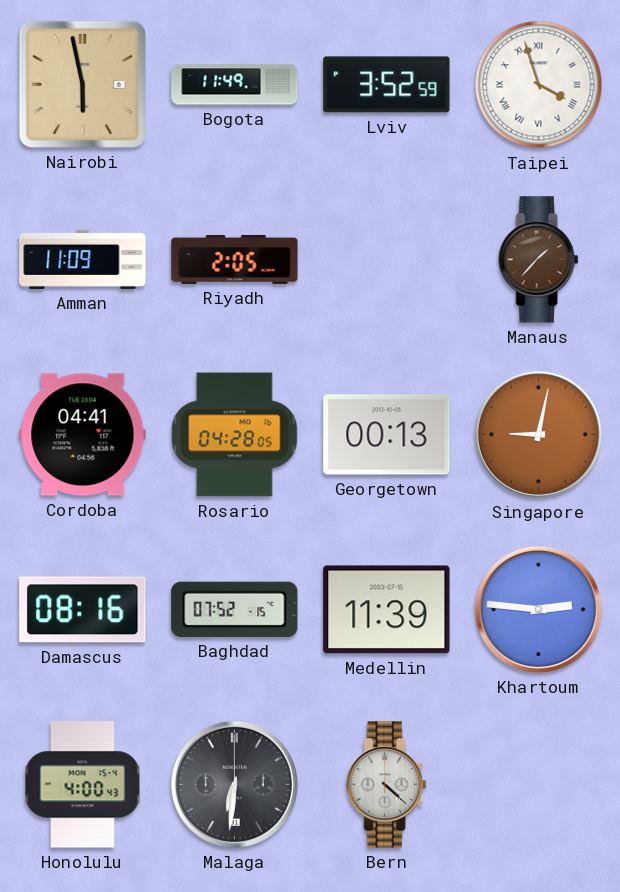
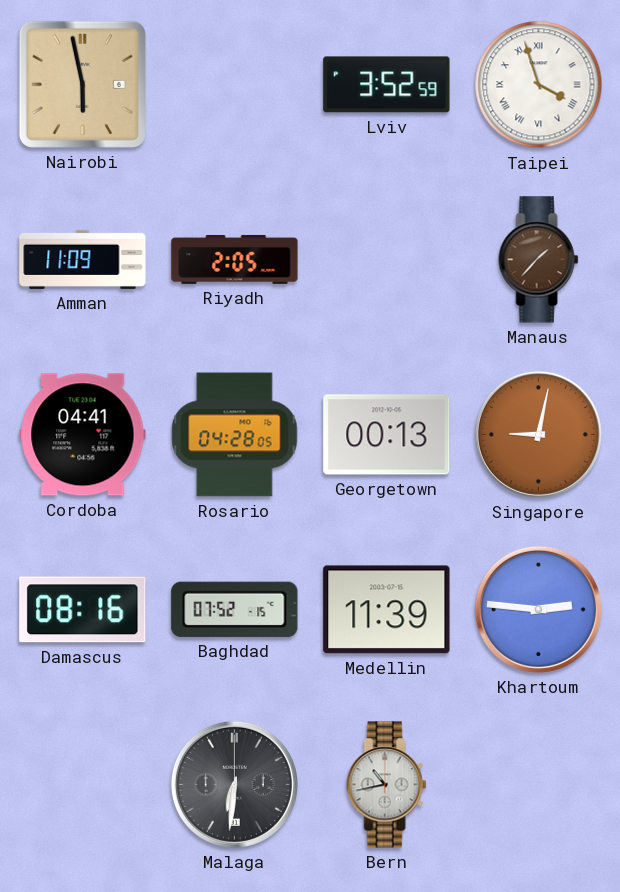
Bogota: 11:49 -> none
Honolulu: 4:00 -> none
Bern: 4:22 -> 10:43
